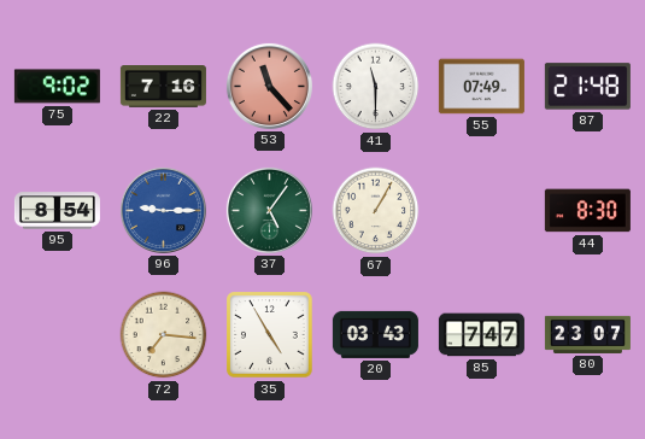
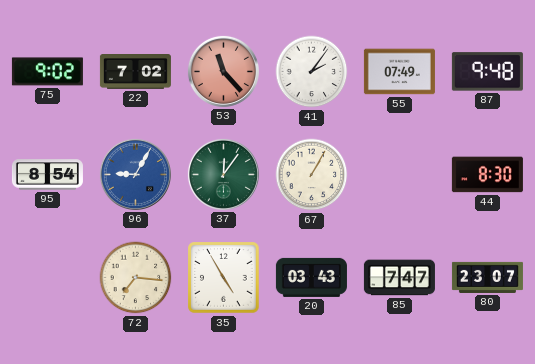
22: 7:16 -> 7:02
41: 11:30 -> 2:06
87: 21:48 -> 9:48
96: 9:15 -> 9:05
37: 5:06 -> 12:06
